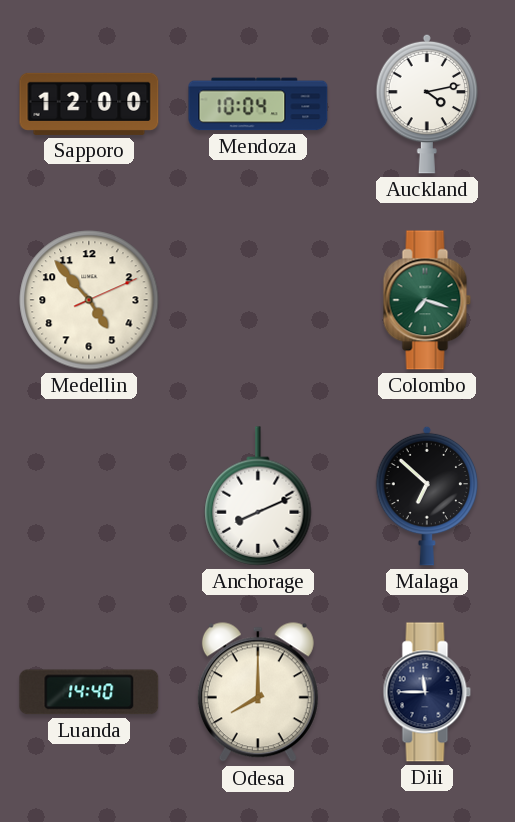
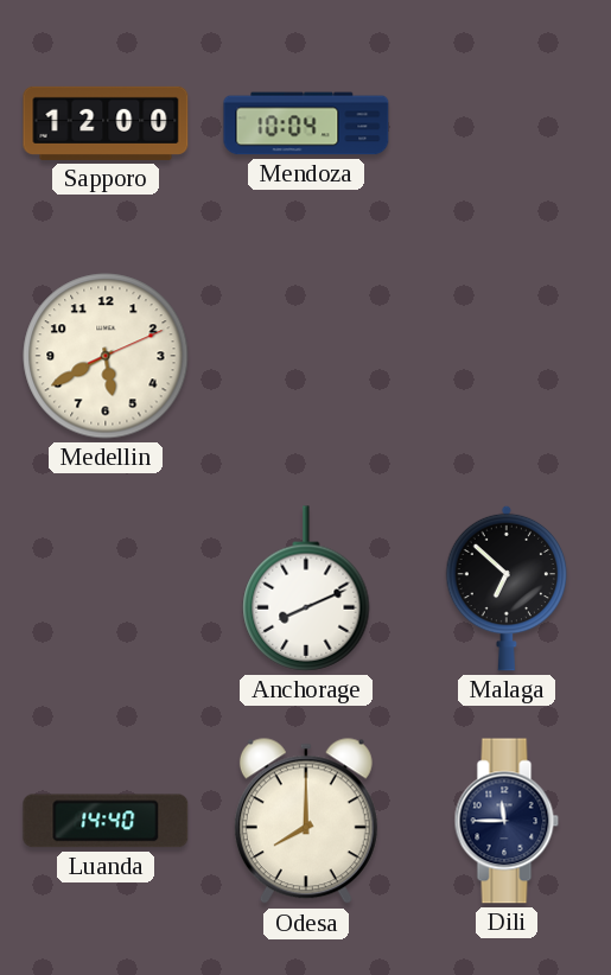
Auckland: 4:13 -> none
Medellin: 4:53 -> 5:40
Colombo: 7:18 -> none
